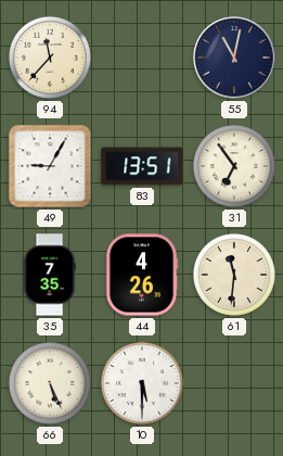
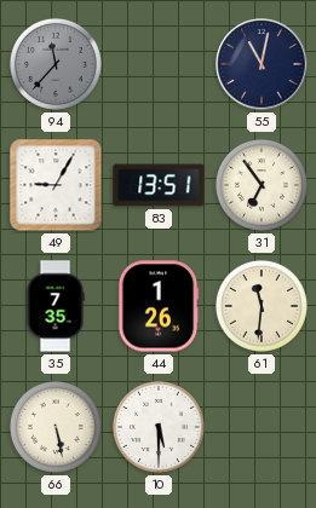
94 dial: cream -> grey
44: 4:26 -> 1:26
66: 5:26 -> 5:28
